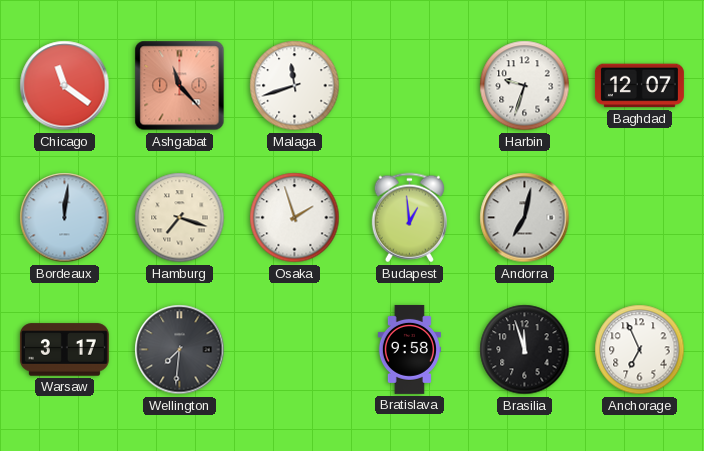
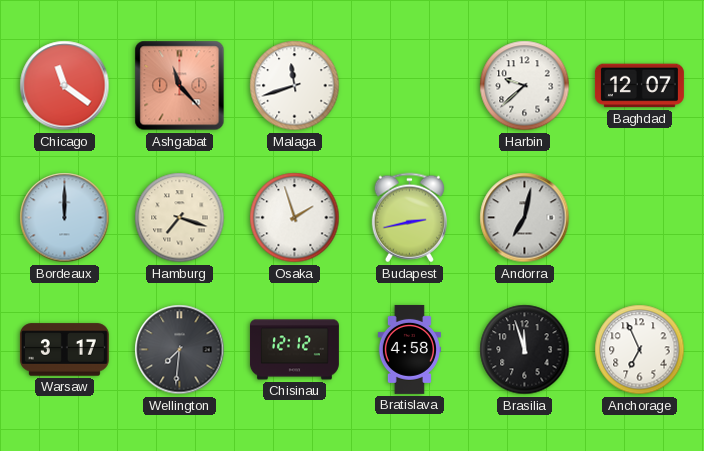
Harbin: 9:33 -> 9:38
Bordeaux: 12:01 -> 12:00
Budapest: 12:59 -> 2:43
Chisinau: none -> 12:12
Bratislava: 9:58 -> 4:58
